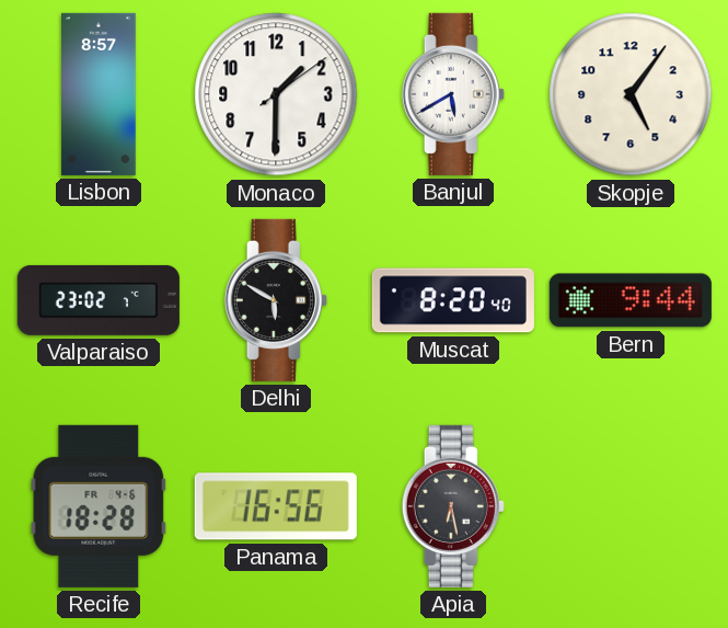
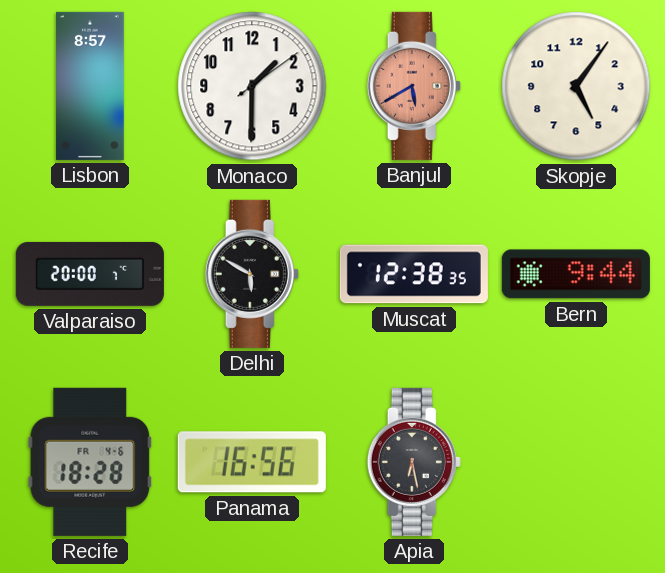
Banjul dial: white -> salmon
Valparaiso: 23:02 -> 20:00
Muscat: 8:20 -> 12:38
